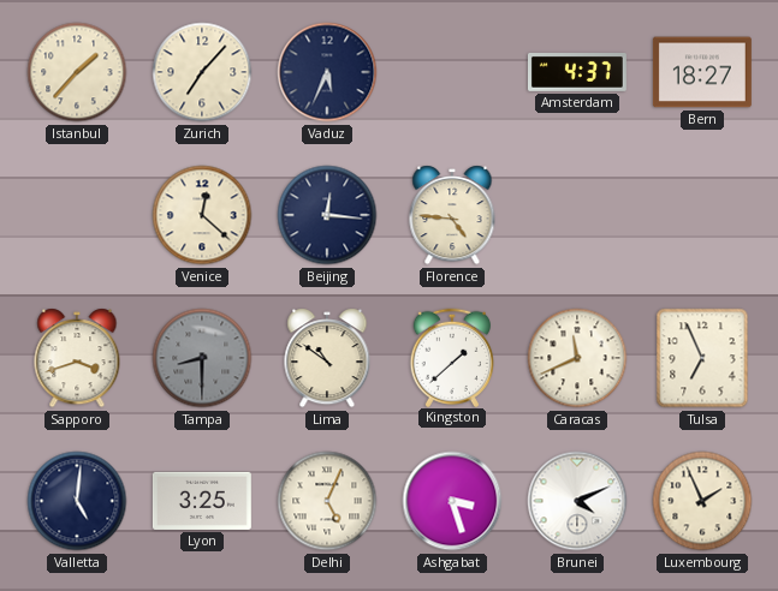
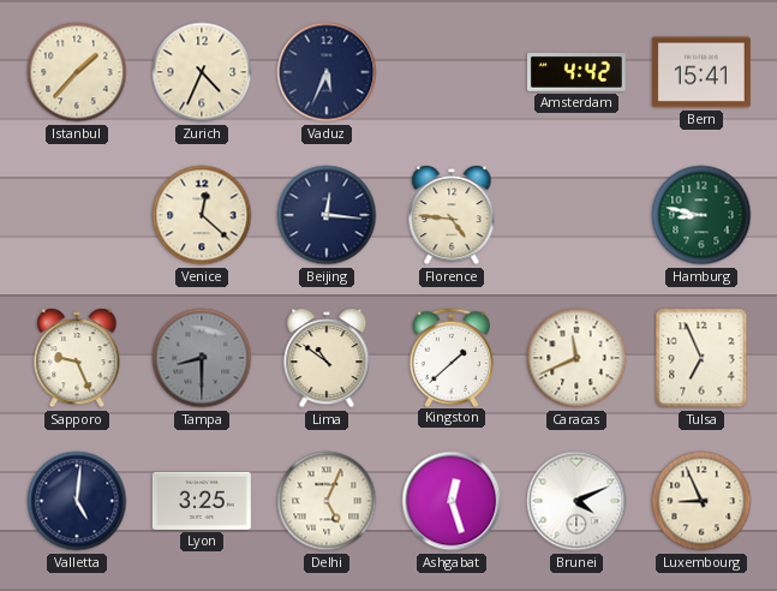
Zurich: 7:07 -> 4:34
Amsterdam: 4:37 -> 4:42
Bern: 18:27 -> 15:41
Hamburg: none -> 8:47
Sapporo: 3:42 -> 9:26
Ashgabat: 3:27 -> 12:27
Luxembourg: 1:56 -> 8:56
